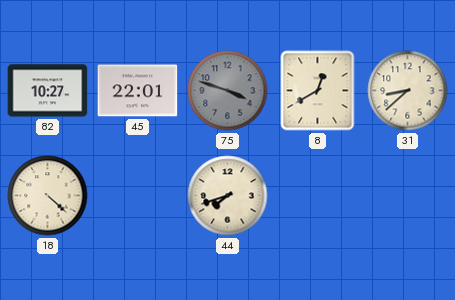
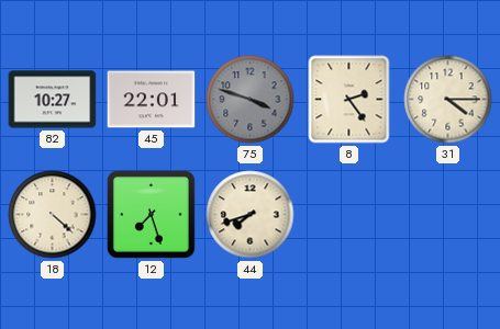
8: 12:40 -> 2:24
31: 8:38 -> 4:15
12: none -> 7:27
